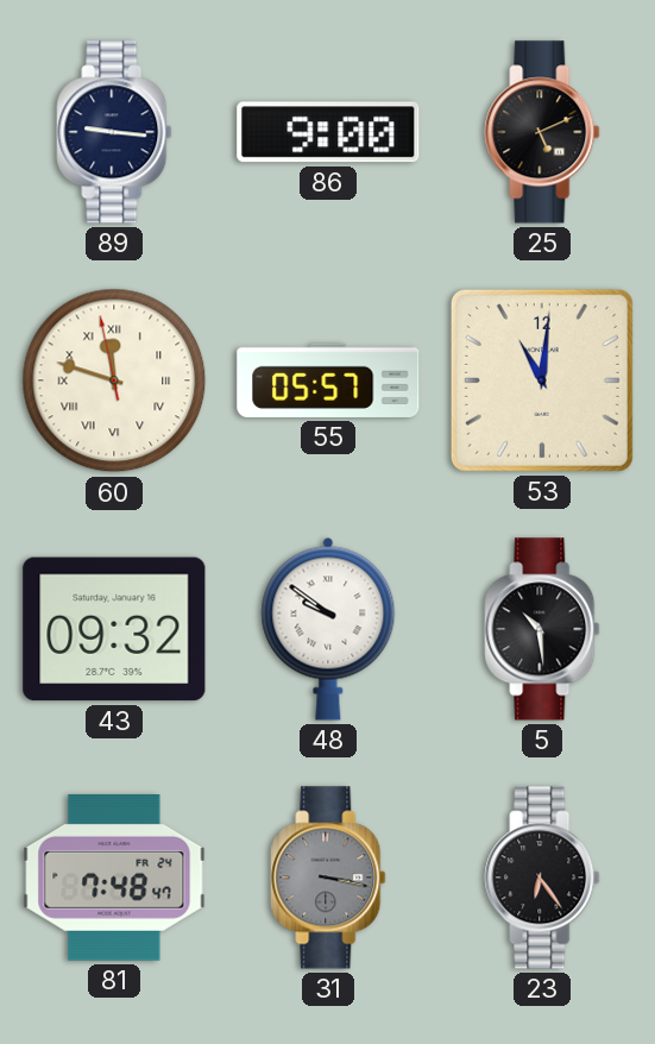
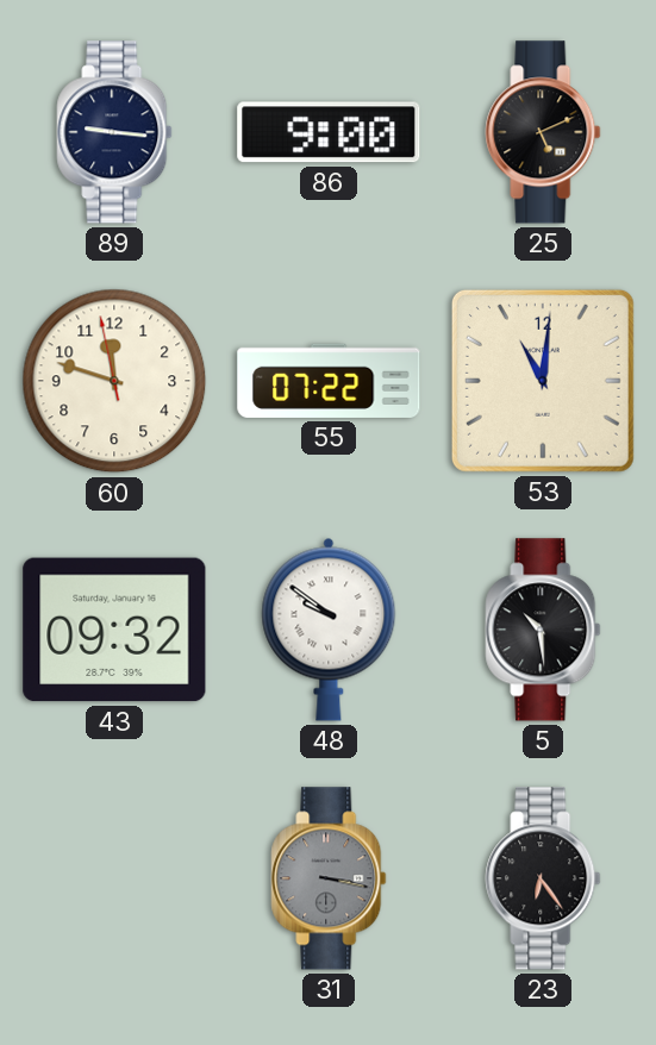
60 numerals: Roman -> Arabic
55: 05:57 -> 07:22
81: 7:48 -> none
